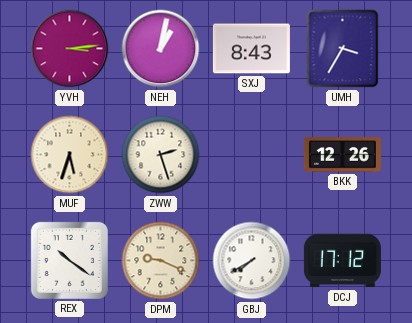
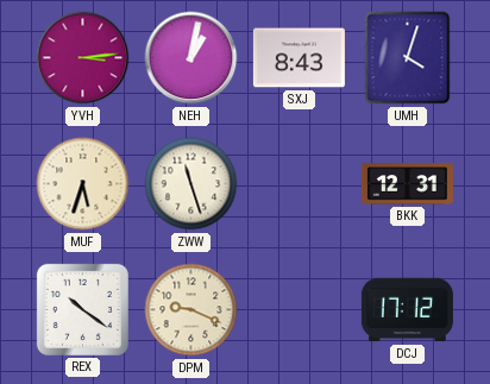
UMH: 3:35 -> 4:03
ZWW: 2:27 -> 11:27
BKK: 12:26 -> 12:31
GBJ: 7:40 -> none
